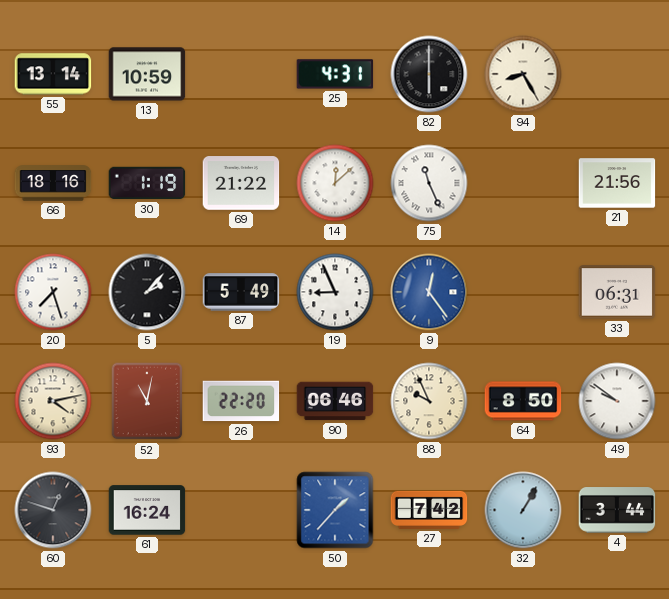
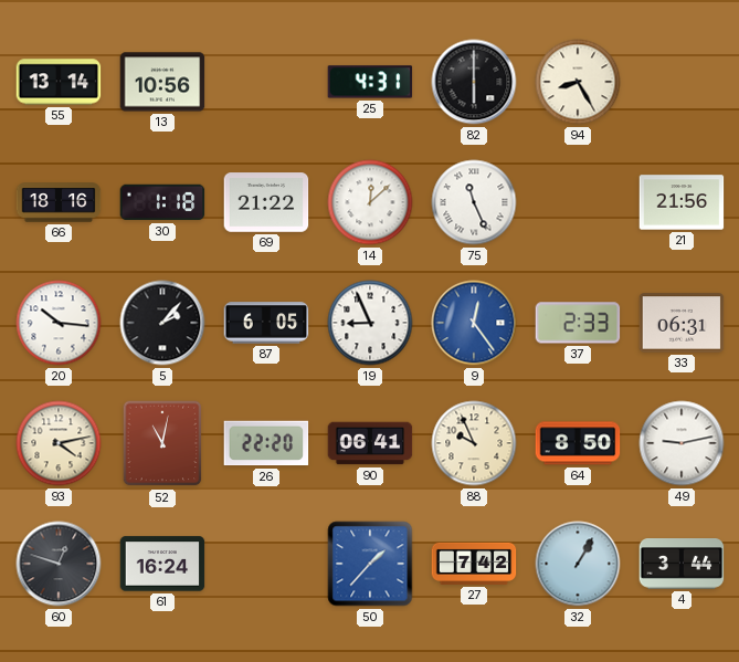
13: 10:59 -> 10:56
30: 1:19 -> 1:18
20: 7:27 -> 10:16
87: 5:49 -> 6:05
37: none -> 2:33
90: 06:46 -> 06:41
49: 9:51 -> 9:13
